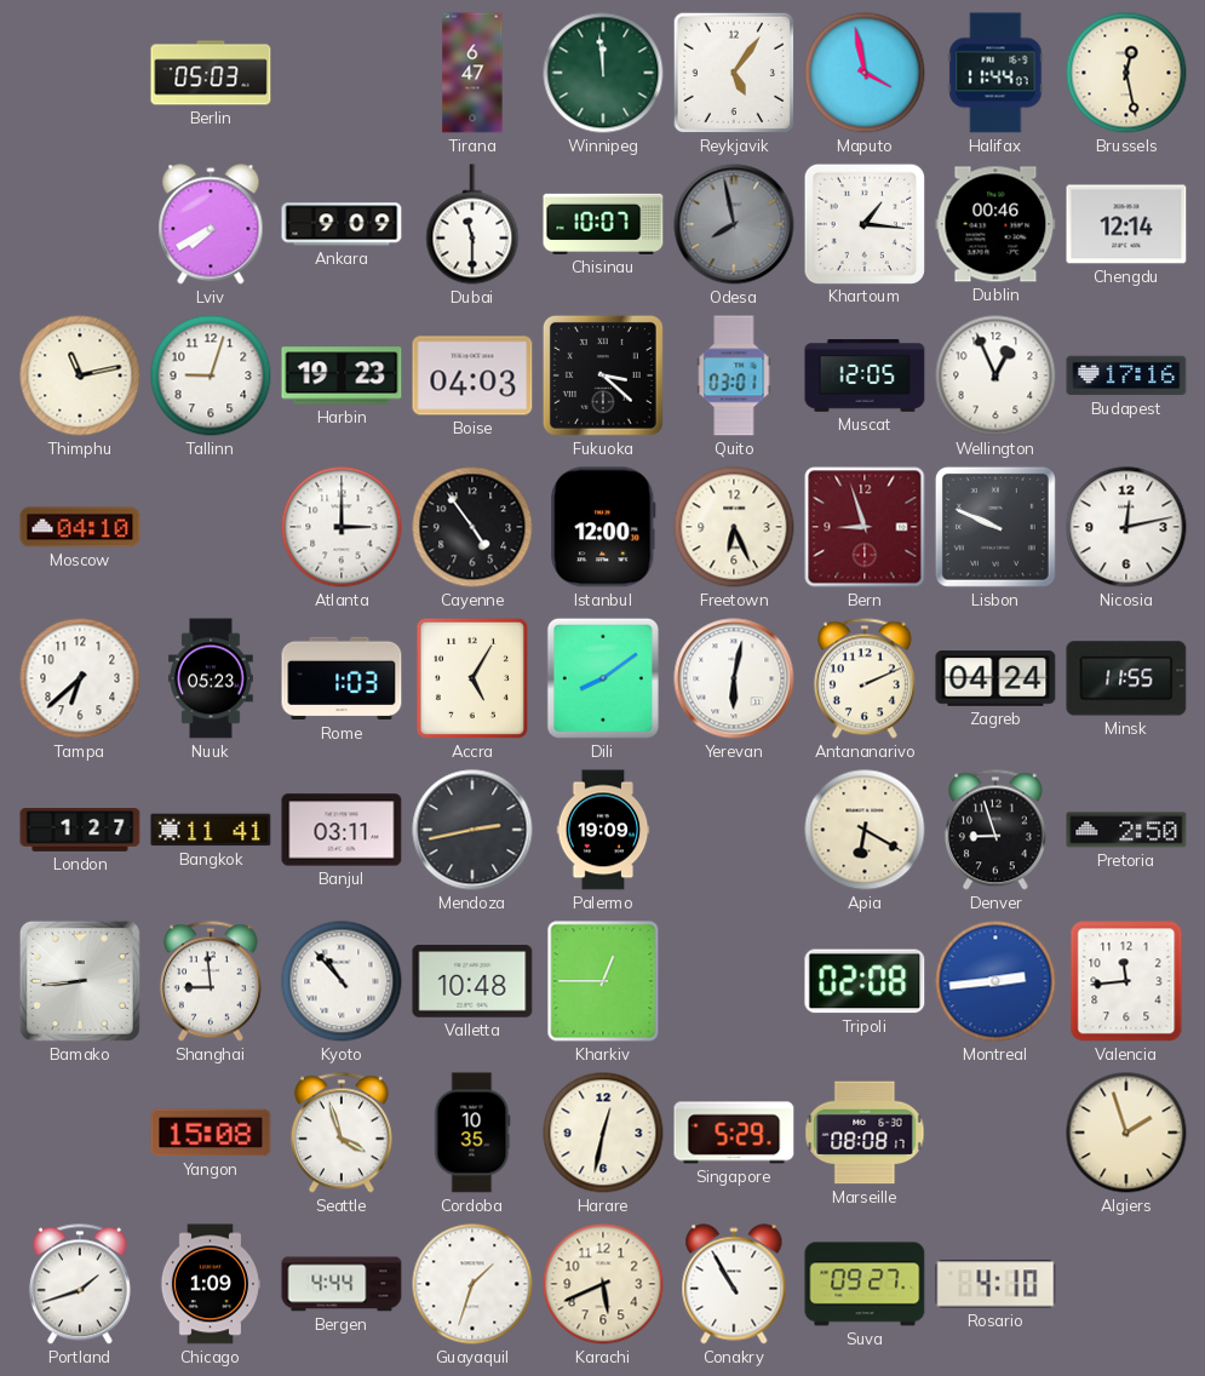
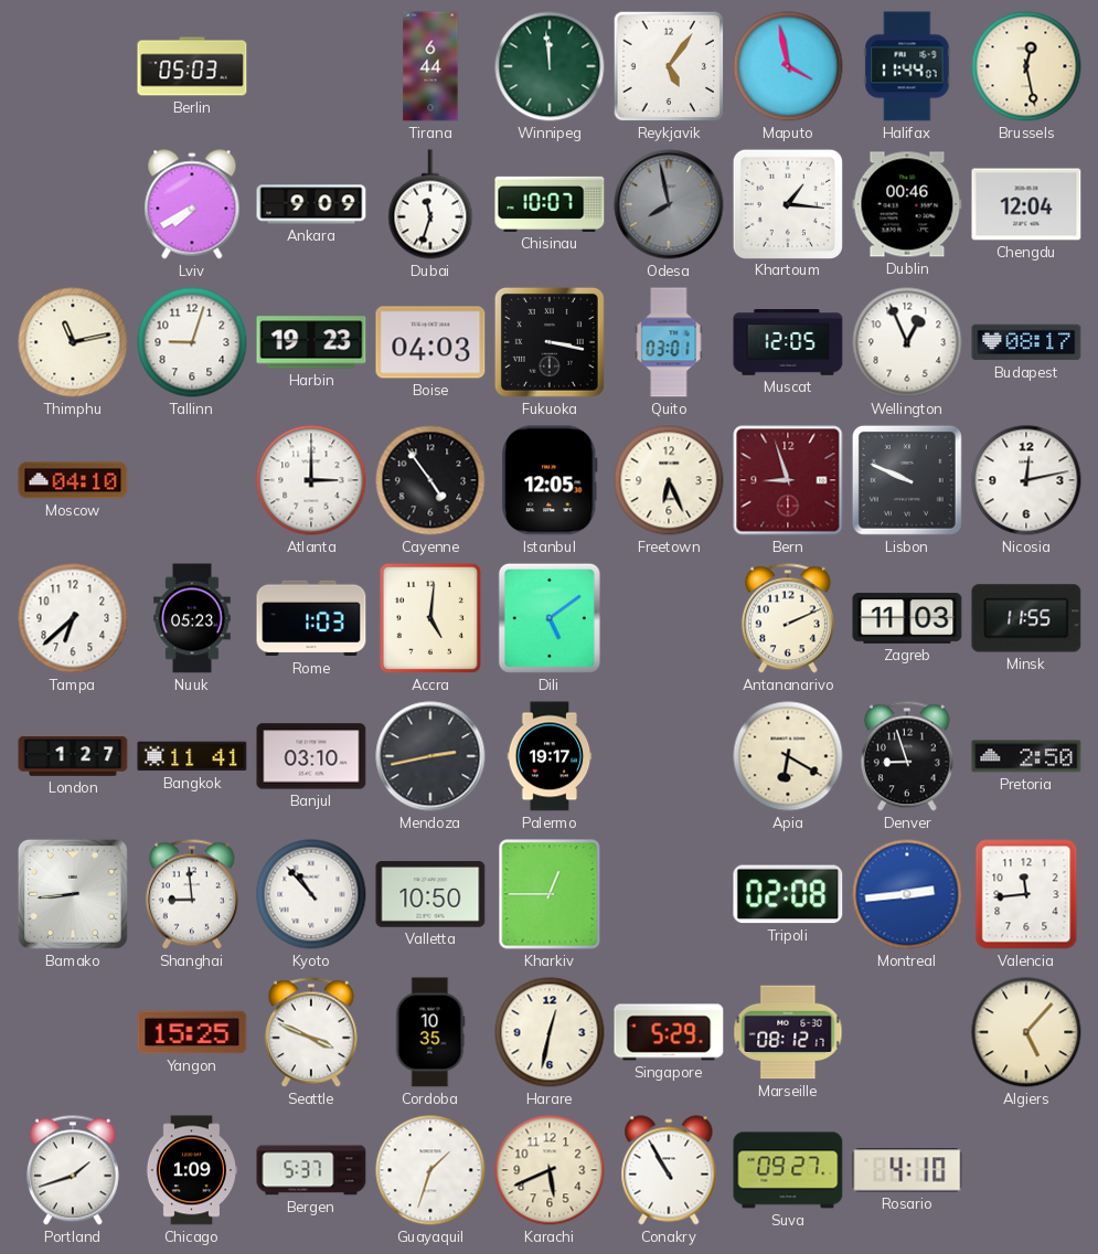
Tirana: 6:47 -> 6:44
Dubai: 11:30 -> 11:33
Chengdu: 12:14 -> 12:04
Fukuoka: 3:22 -> 3:17
Budapest: 17:16 -> 08:17
Istanbul: 12:00 -> 12:05
Accra: 5:05 -> 5:01
Dili: 8:09 -> 5:09
Yerevan: 6:02 -> none
Zagreb: 04:24 -> 11:03
Banjul: 03:11 -> 03:10
Palermo: 19:09 -> 19:17
Valletta: 10:48 -> 10:50
Yangon: 15:08 -> 15:25
Seattle: 3:57 -> 3:49
Marseille: 08:08 -> 08:12
Algiers: 1:57 -> 5:07
Bergen: 4:44 -> 5:37
